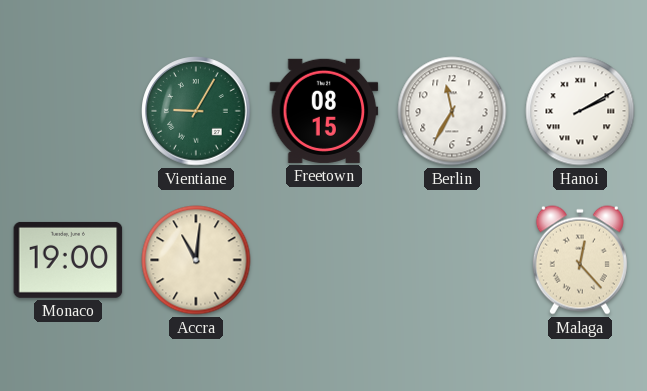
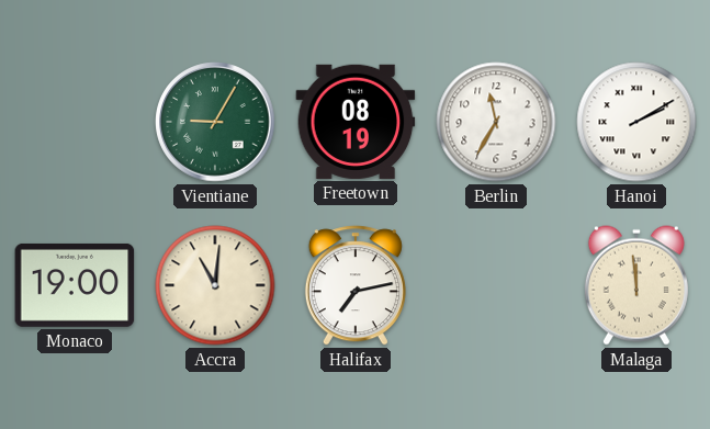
Freetown: 08:15 -> 08:19
Halifax: none -> 7:13
Malaga: 12:23 -> 11:59
